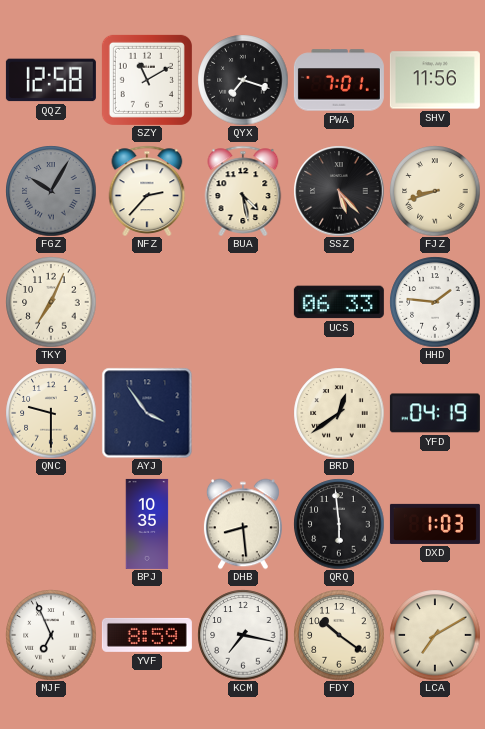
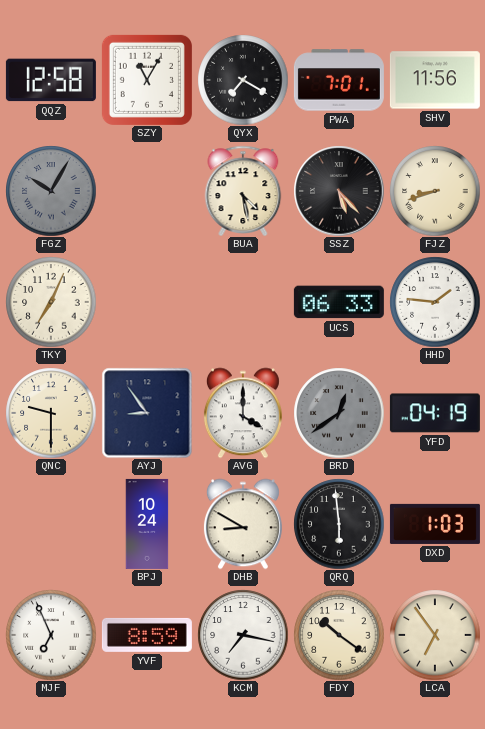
SZY: 11:10 -> 11:05
QYX: 7:18 -> 7:20
NFZ: 2:37 -> none
AYJ: 3:54 -> 8:54
AVG: none -> 4:00
BRD dial: cream -> grey
BPJ: 10:35 -> 10:24
DHB: 8:29 -> 8:50
LCA: 7:10 -> 6:54
